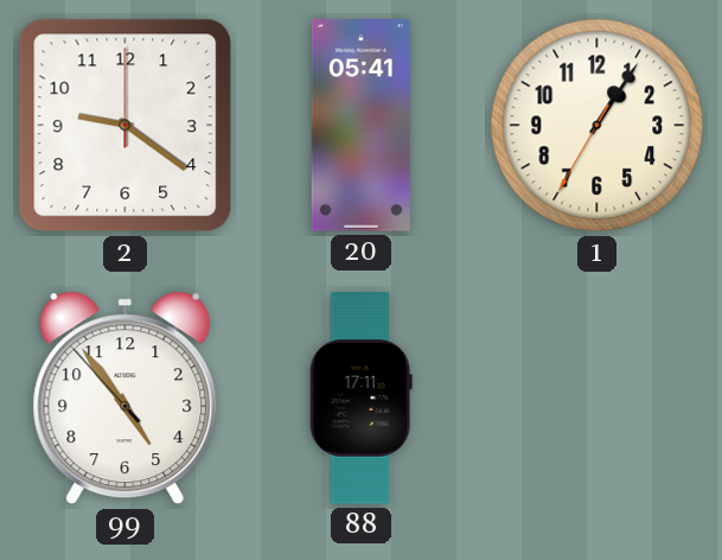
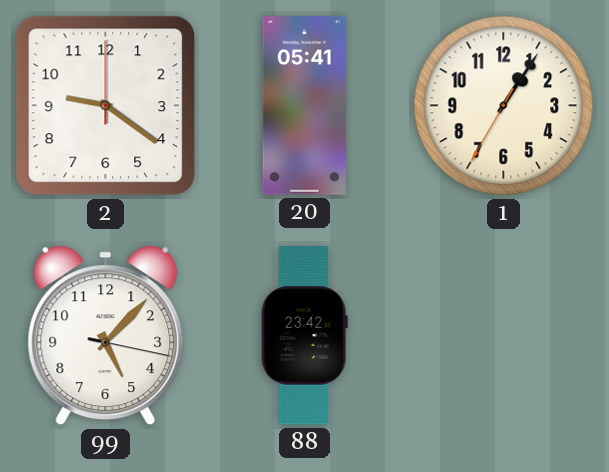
99: 4:53 -> 5:07
88: 17:11 -> 23:42
